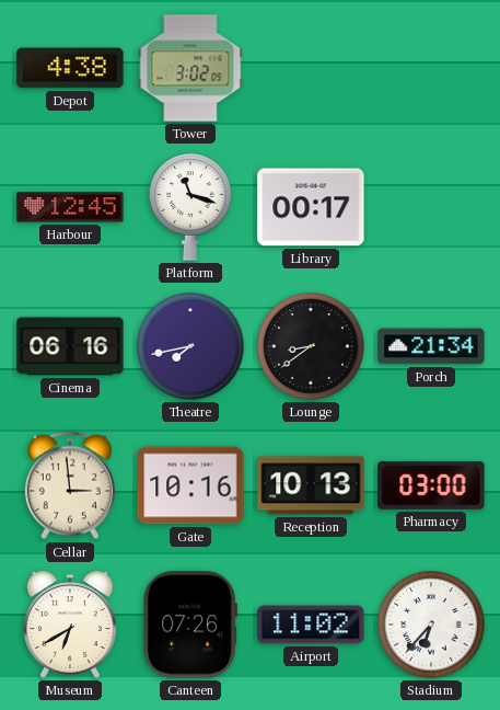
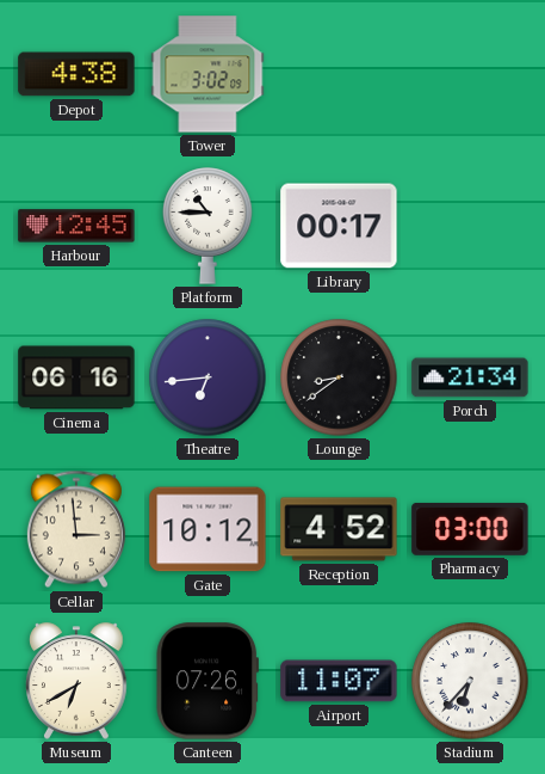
Platform: 11:18 -> 10:45
Theatre: 7:43 -> 6:44
Gate: 10:16 -> 10:12
Reception: 10:13 -> 4:52
Airport: 11:02 -> 11:07
